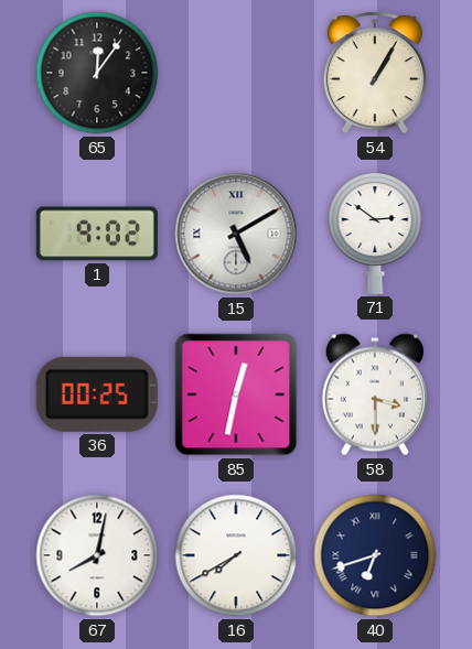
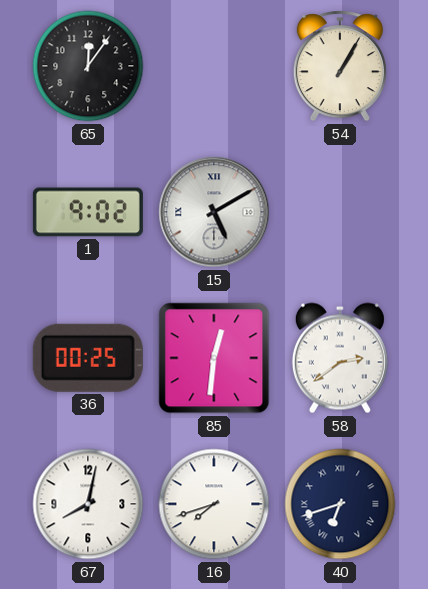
71: 2:51 -> none
85: 12:32 -> 12:31
58: 3:30 -> 2:39
16: 7:40 -> 7:42
